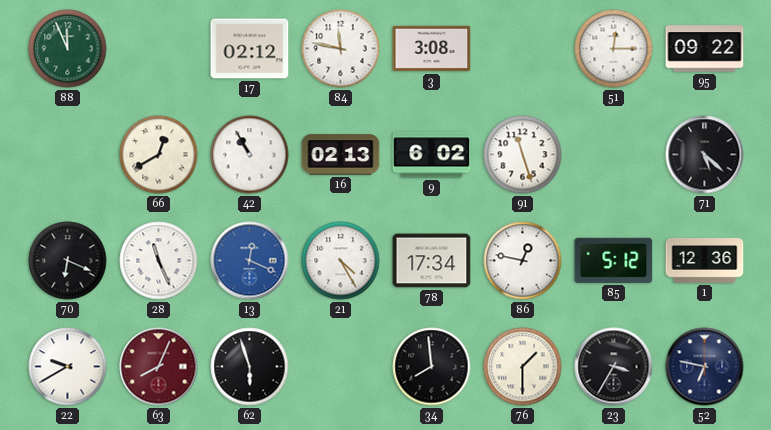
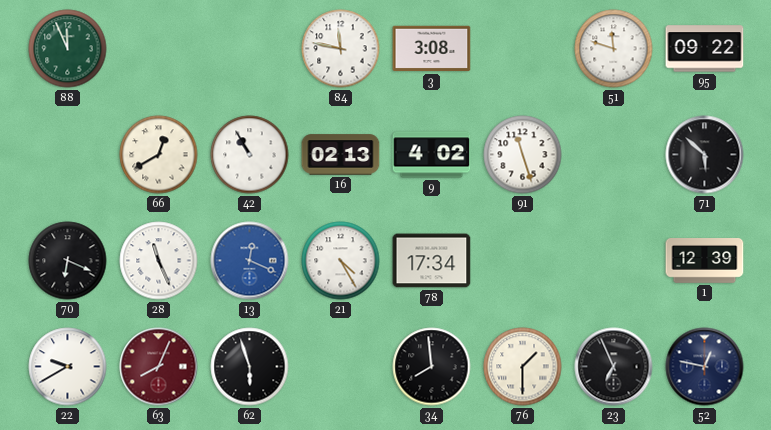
17: 02:12 -> none
51: 12:15 -> 11:48
9: 6:02 -> 4:02
71: 5:22 -> 5:52
86: 12:47 -> none
85: 5:12 -> none
1: 12:36 -> 12:39
23: 3:35 -> 6:56
52: 6:47 -> 12:47
